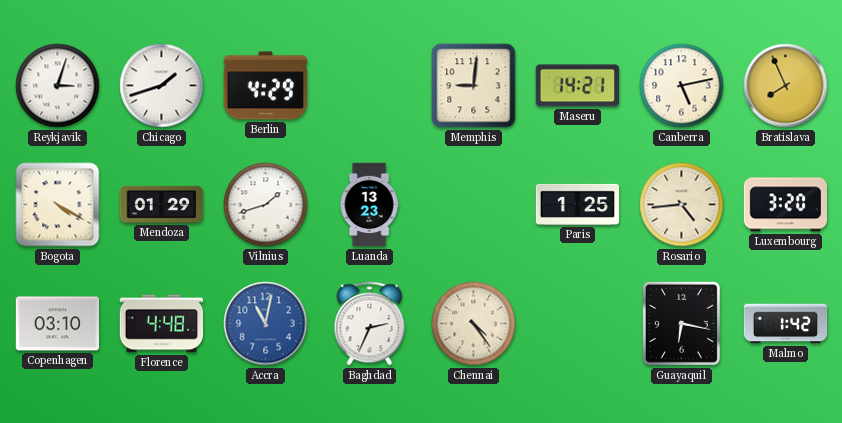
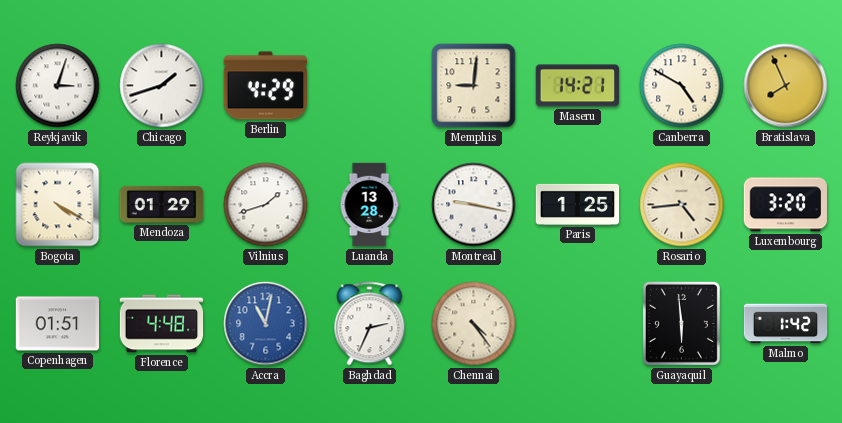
Canberra: 5:13 -> 4:50
Luanda: 13:23 -> 13:28
Montreal: none -> 9:17
Copenhagen: 03:10 -> 01:51
Guayaquil: 6:17 -> 5:59
